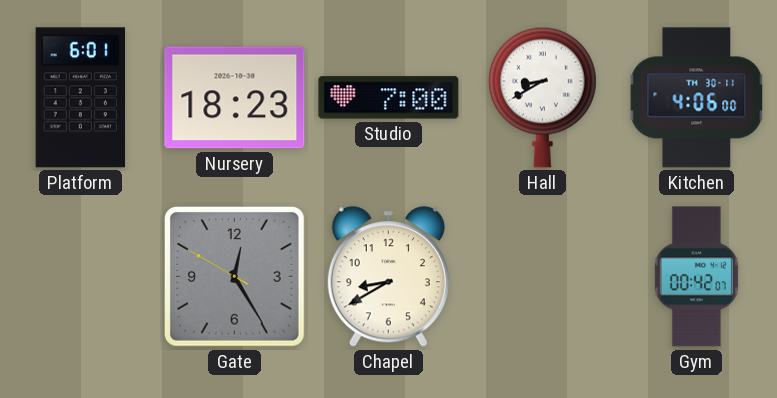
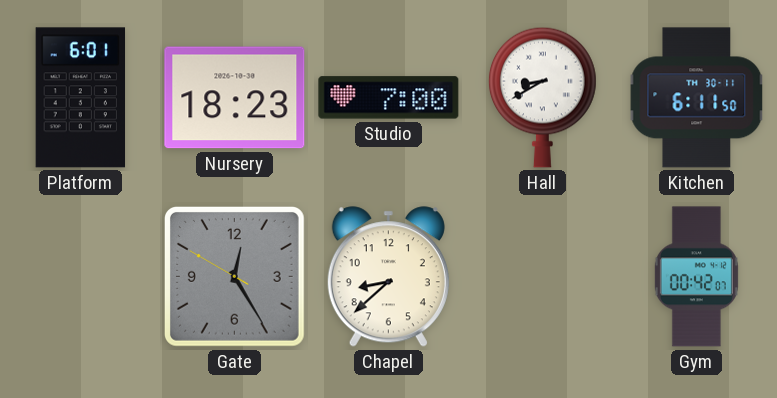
Kitchen: 4:06 -> 6:11
Chapel: 8:40 -> 8:38
